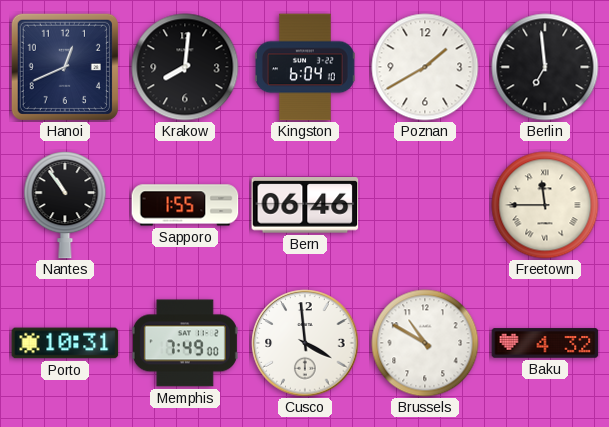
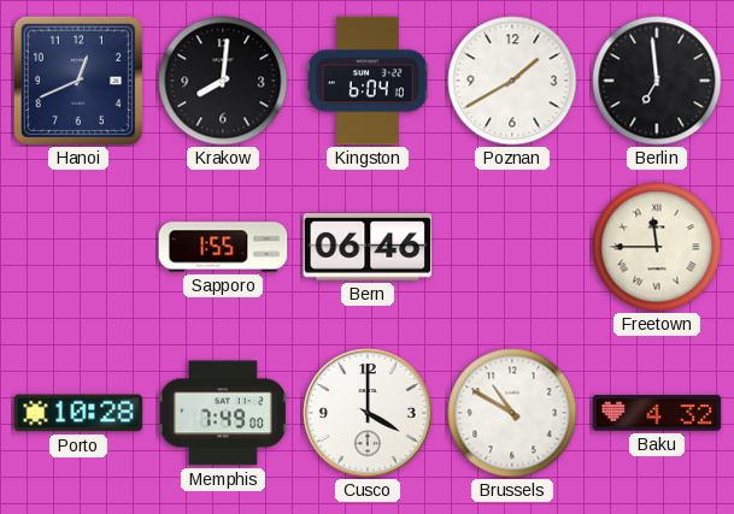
Nantes: 10:54 -> none
Porto: 10:31 -> 10:28
Cusco: 3:59 -> 4:00
